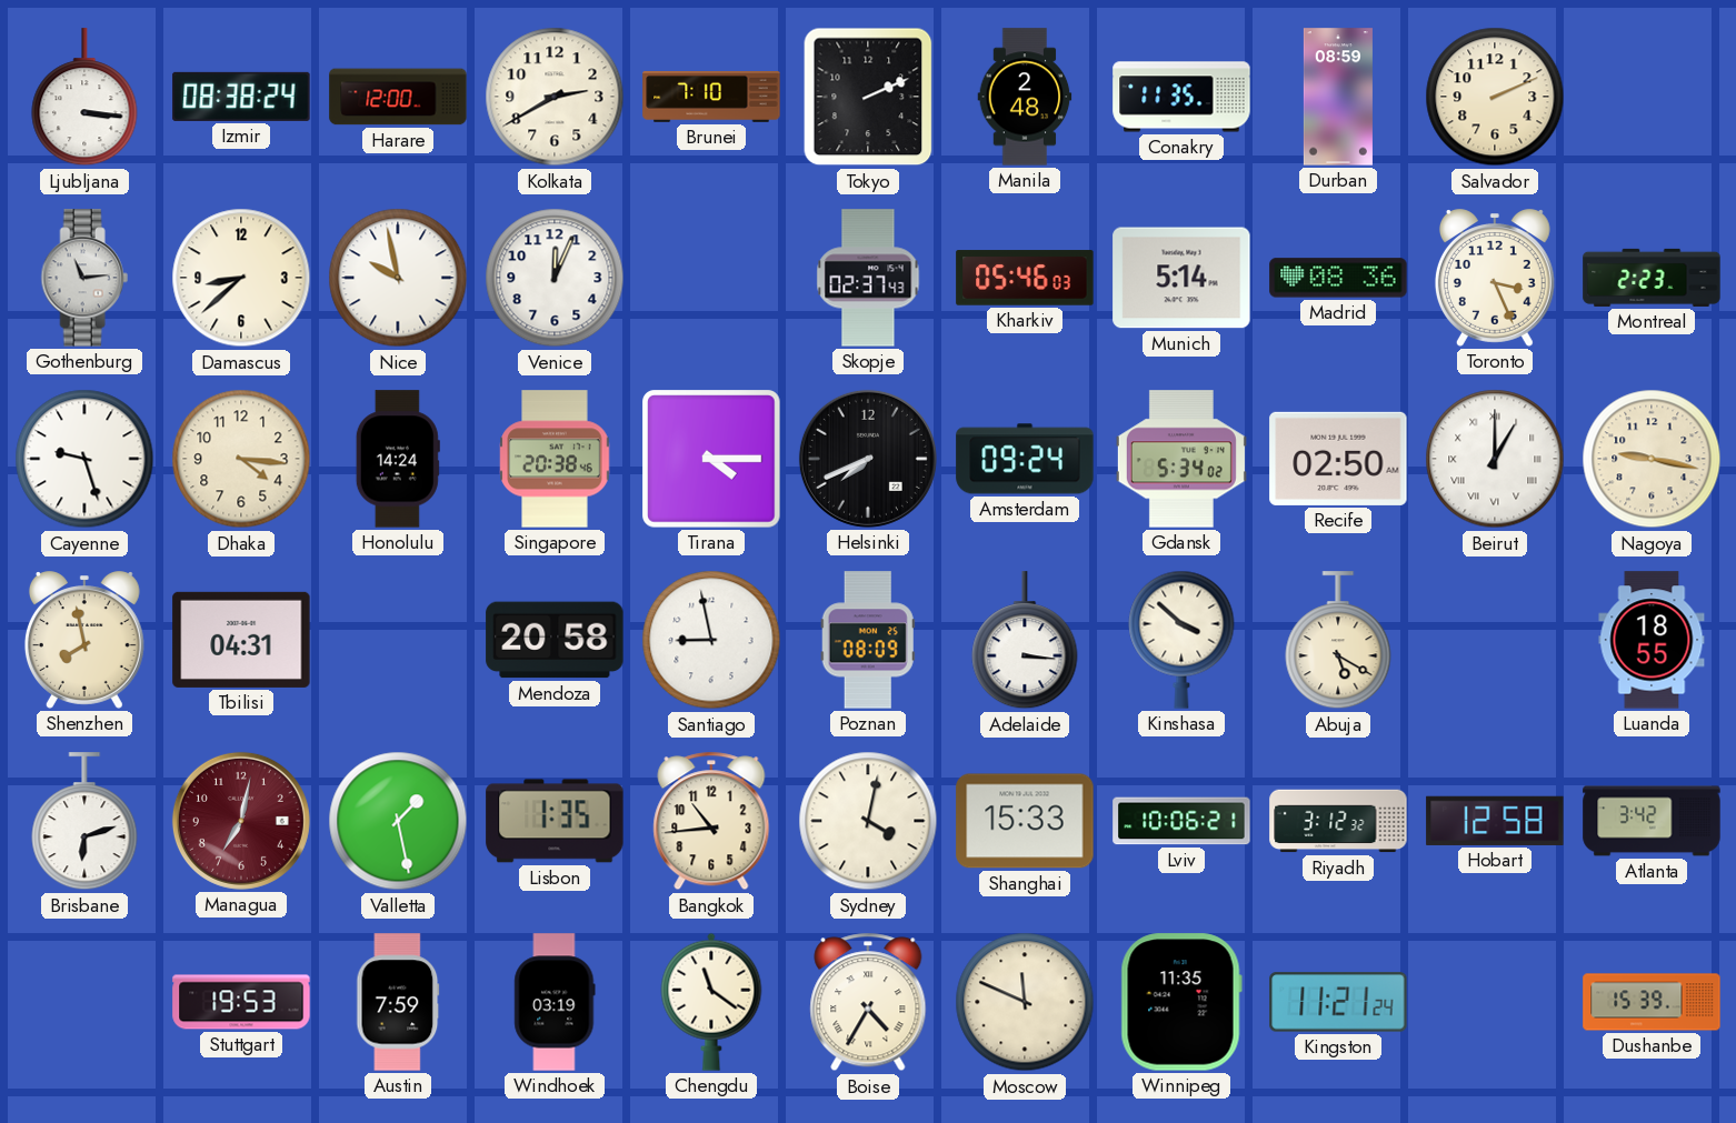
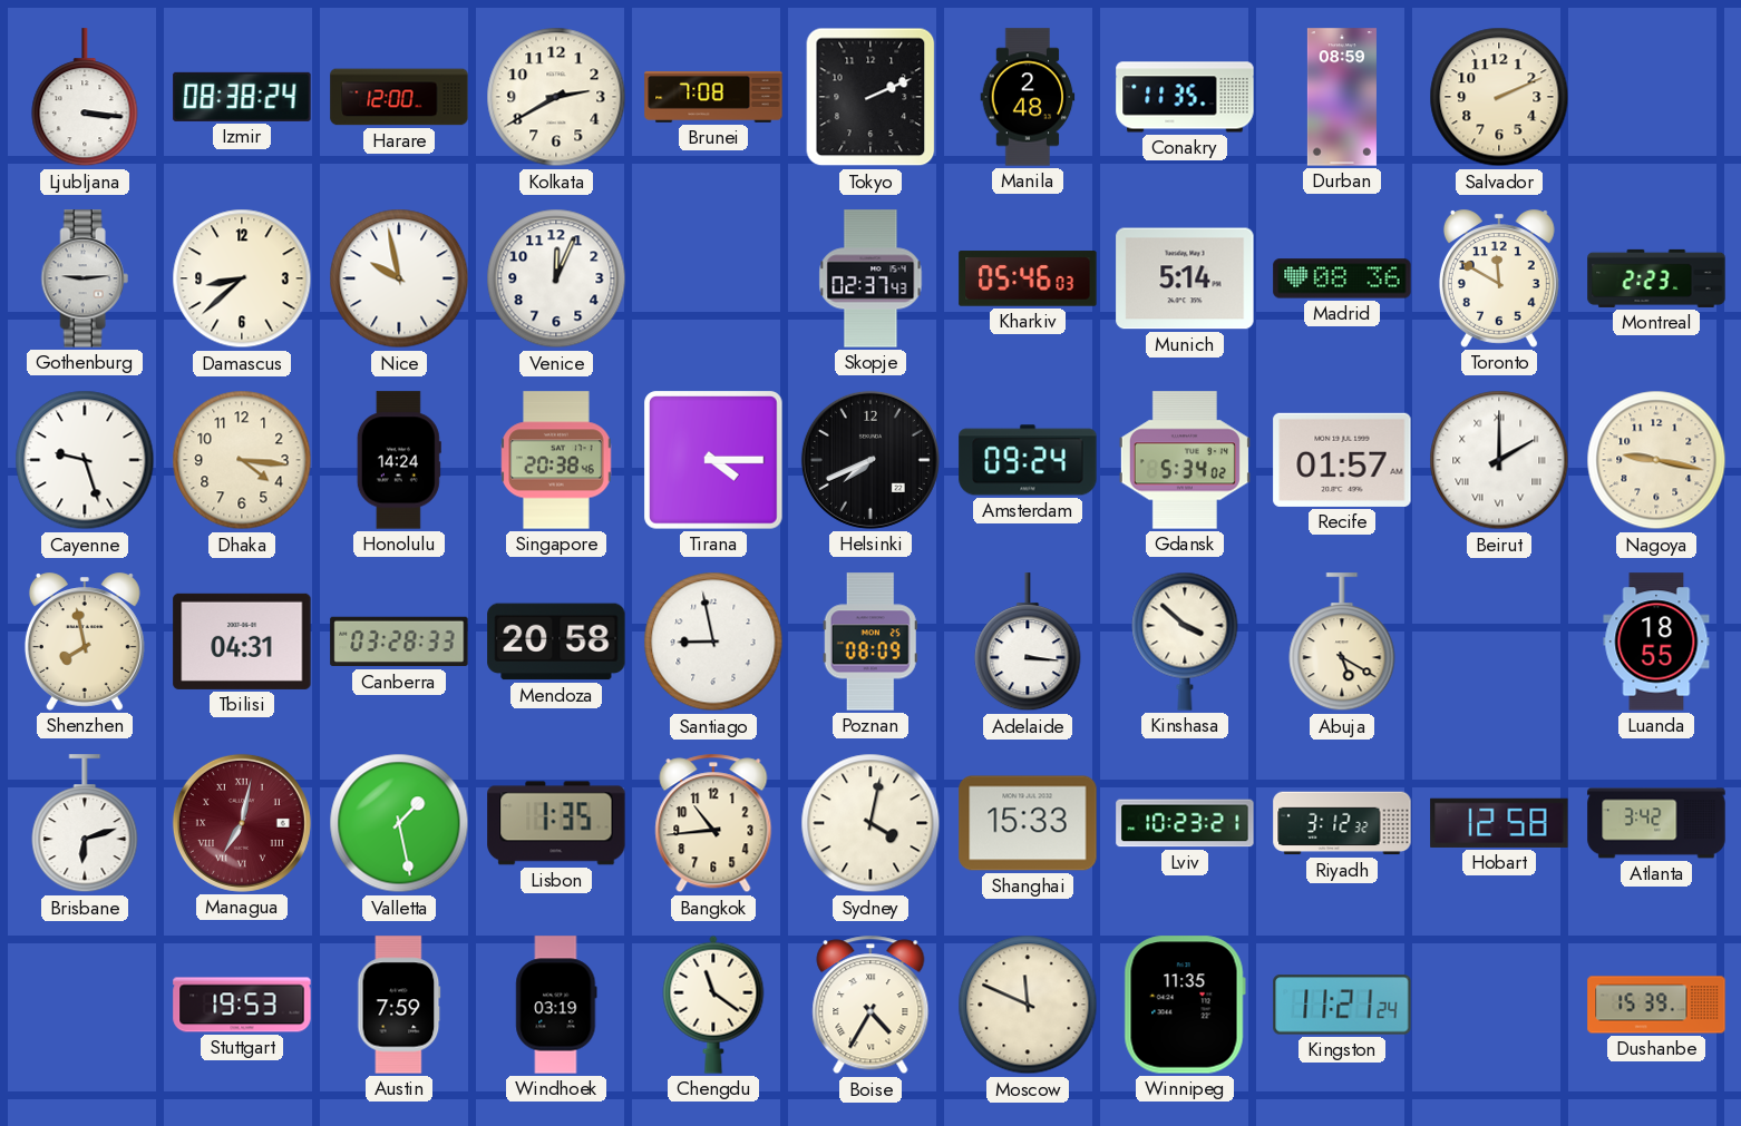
Brunei: 7:10 -> 7:08
Gothenburg: 11:14 -> 9:14
Toronto: 3:26 -> 11:50
Recife: 02:50 -> 01:57
Beirut: 1:00 -> 2:00
Canberra: none -> 03:28
Managua numerals: Arabic -> Roman
Lviv: 10:06 -> 10:23
